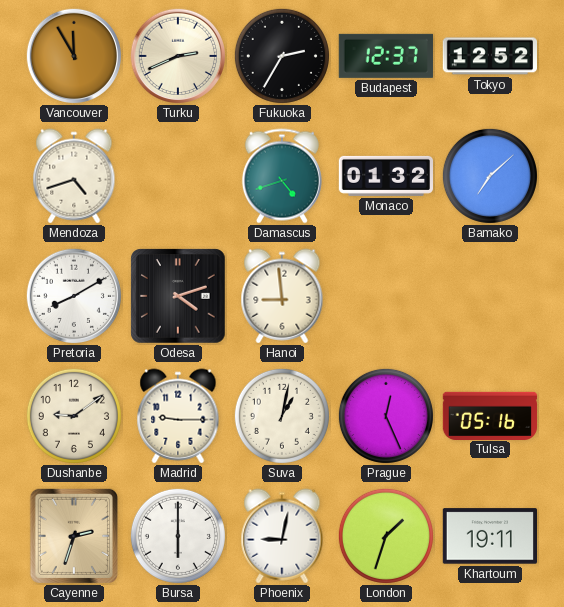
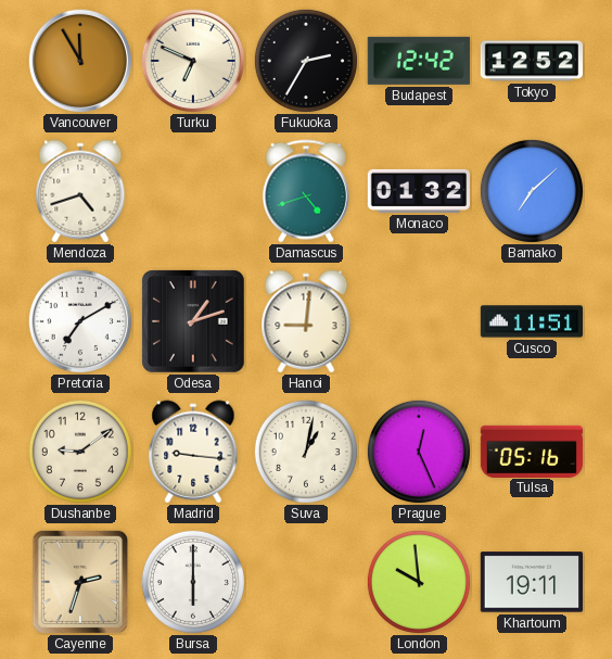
Turku: 2:41 -> 6:49
Budapest: 12:37 -> 12:42
Pretoria: 8:10 -> 7:10
Odesa: 4:12 -> 1:12
Hanoi: 8:59 -> 9:01
Cusco: none -> 11:51
Madrid: 9:15 -> 9:16
Phoenix: 9:02 -> none
London: 1:33 -> 9:59
